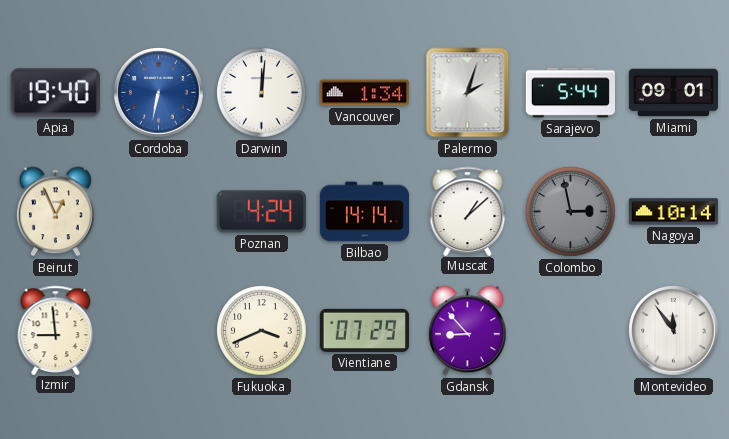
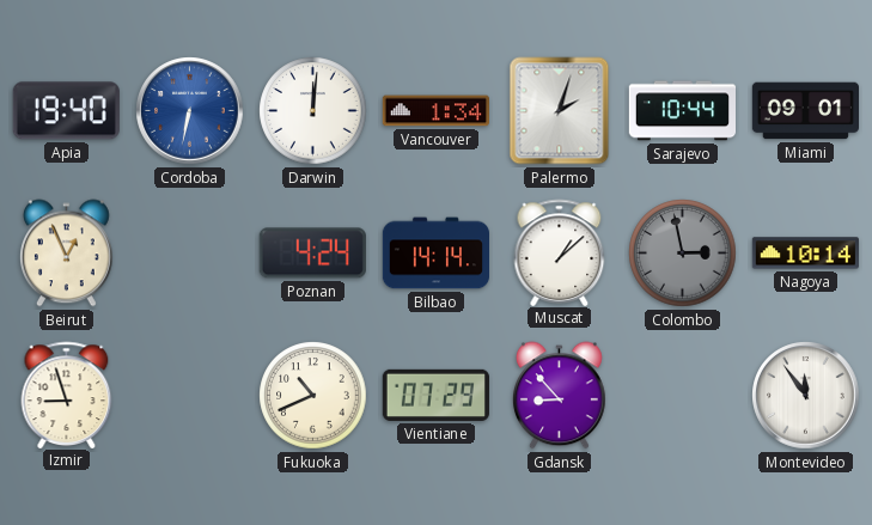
Sarajevo: 5:44 -> 10:44
Izmir: 8:59 -> 8:57
Fukuoka: 3:41 -> 10:41
